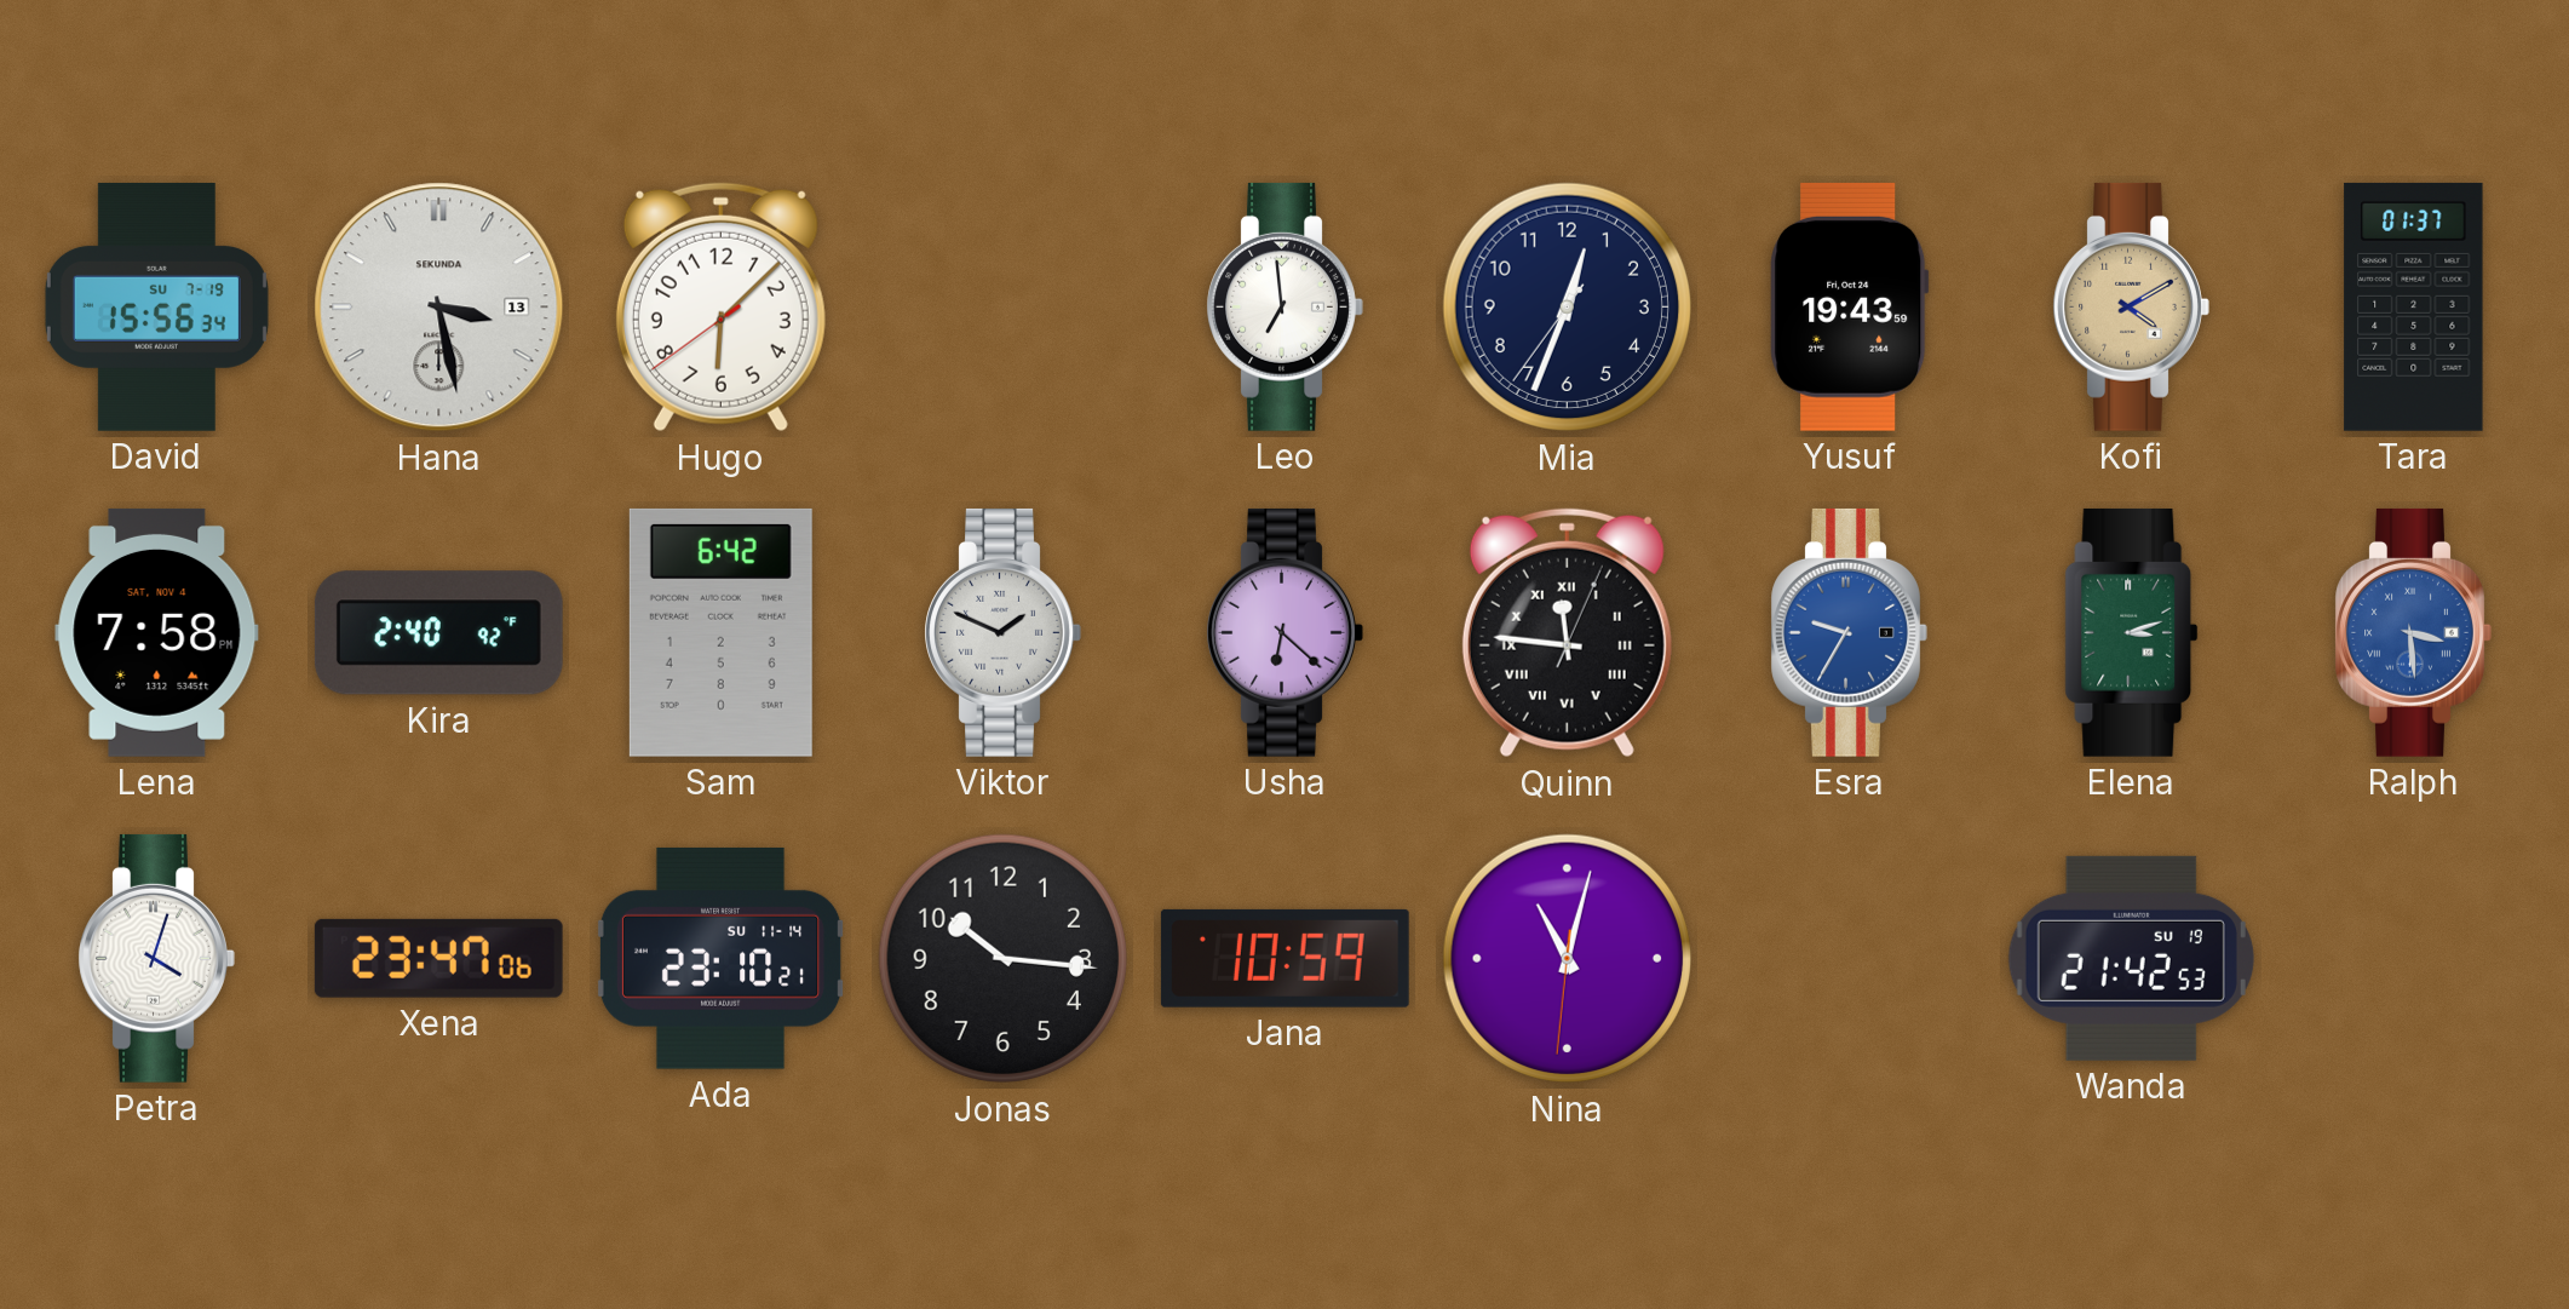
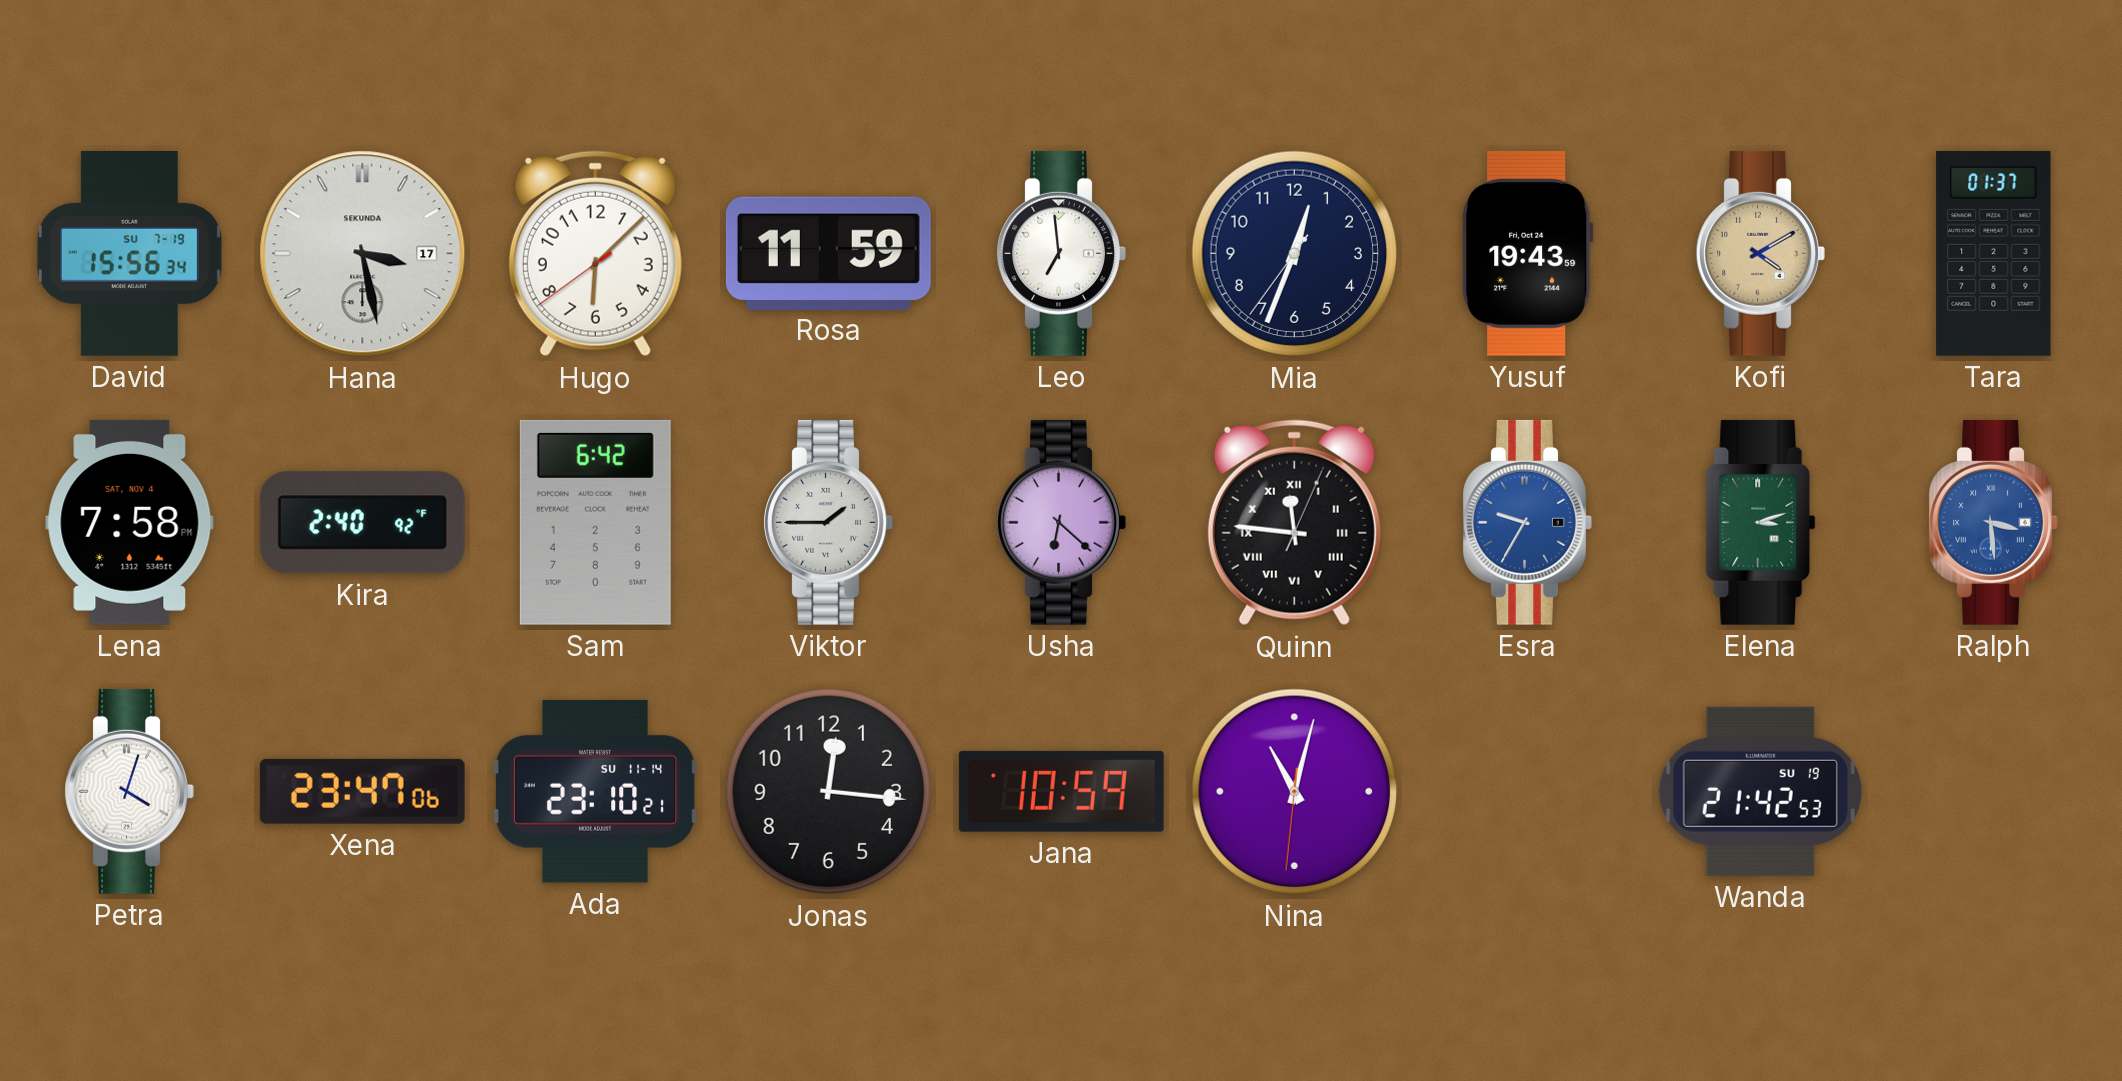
Hana date: 13 -> 17
Rosa: none -> 11:59
Viktor: 1:49 -> 1:45
Jonas: 10:16 -> 12:16
